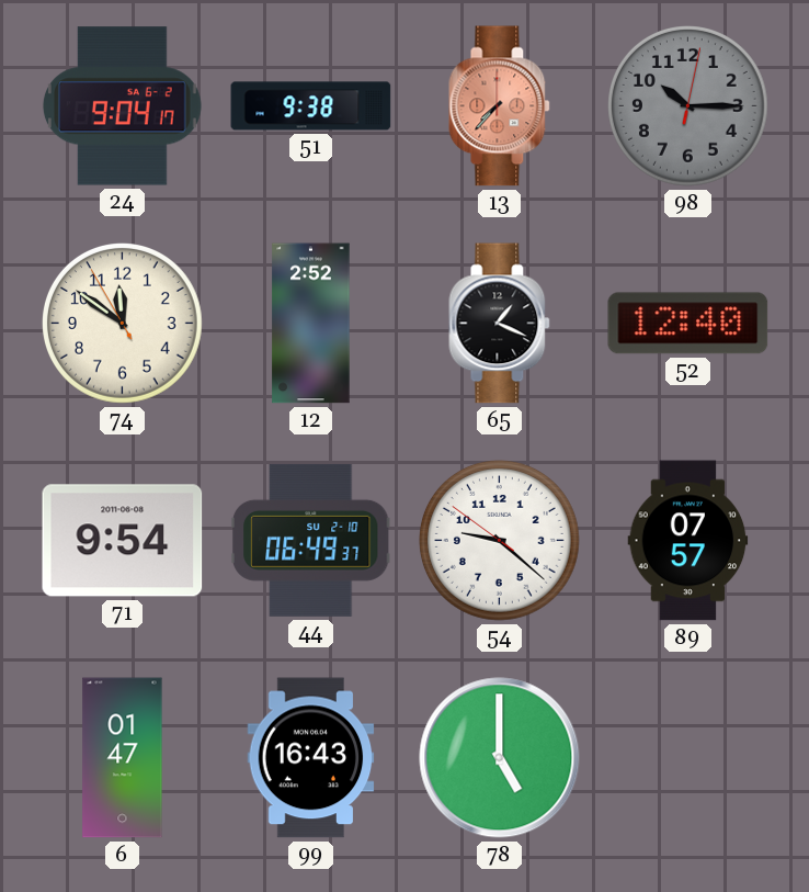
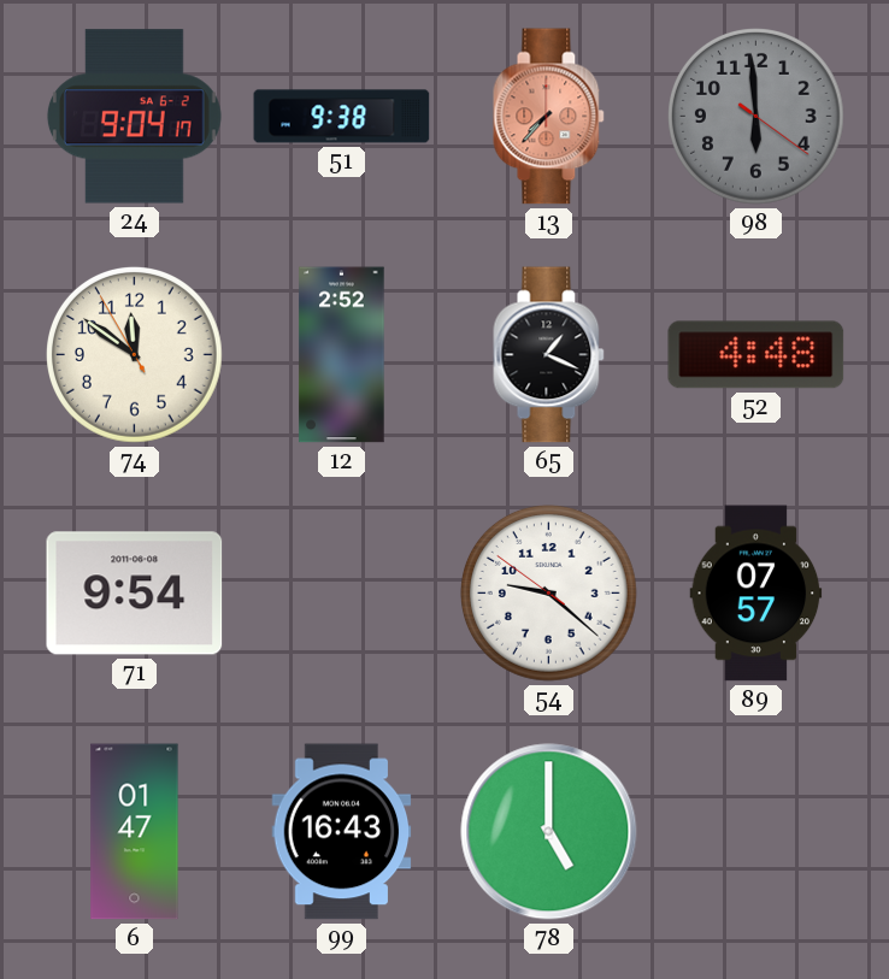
98: 10:15 -> 5:59
52: 12:40 -> 4:48
44: 06:49 -> none
